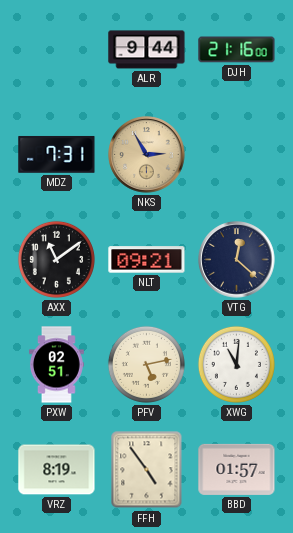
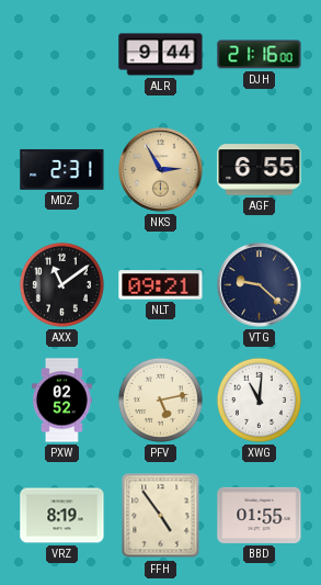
MDZ: 7:31 -> 2:31
AGF: none -> 6:55
VTG: 12:22 -> 9:22
PXW: 02:51 -> 02:52
BBD: 01:57 -> 01:55
